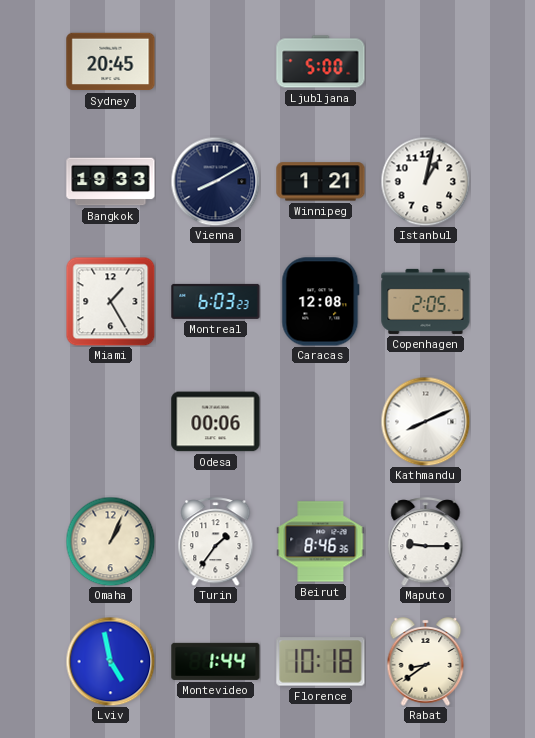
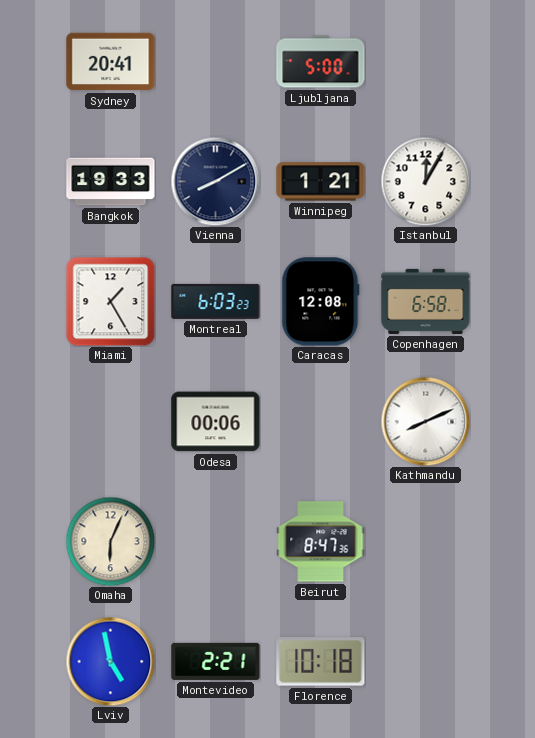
Sydney: 20:45 -> 20:41
Istanbul: 1:02 -> 12:05
Copenhagen: 2:05 -> 6:58
Omaha: 1:04 -> 6:04
Turin: 1:36 -> none
Beirut: 8:46 -> 8:47
Maputo: 9:15 -> none
Montevideo: 1:44 -> 2:21
Rabat: 8:39 -> none
